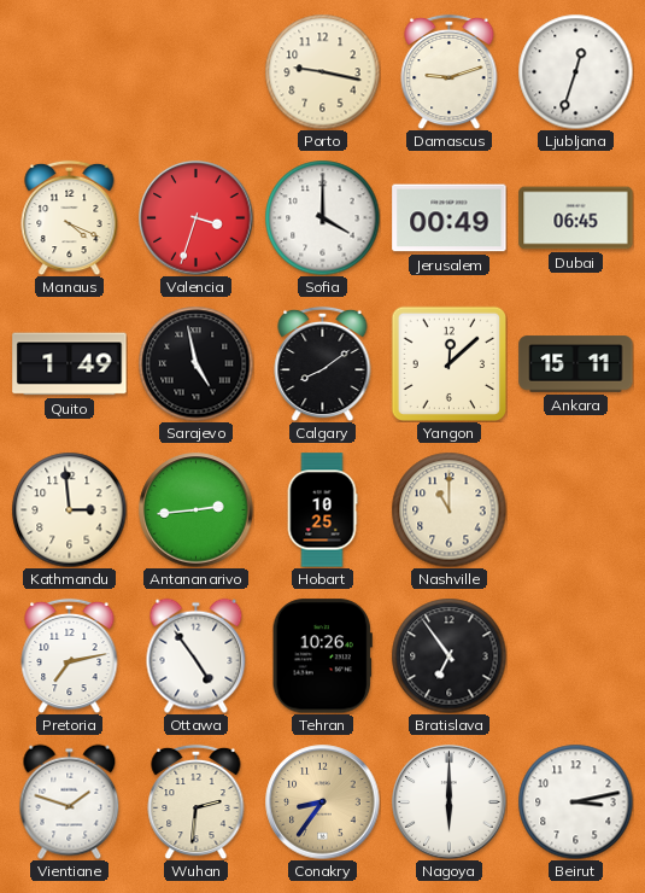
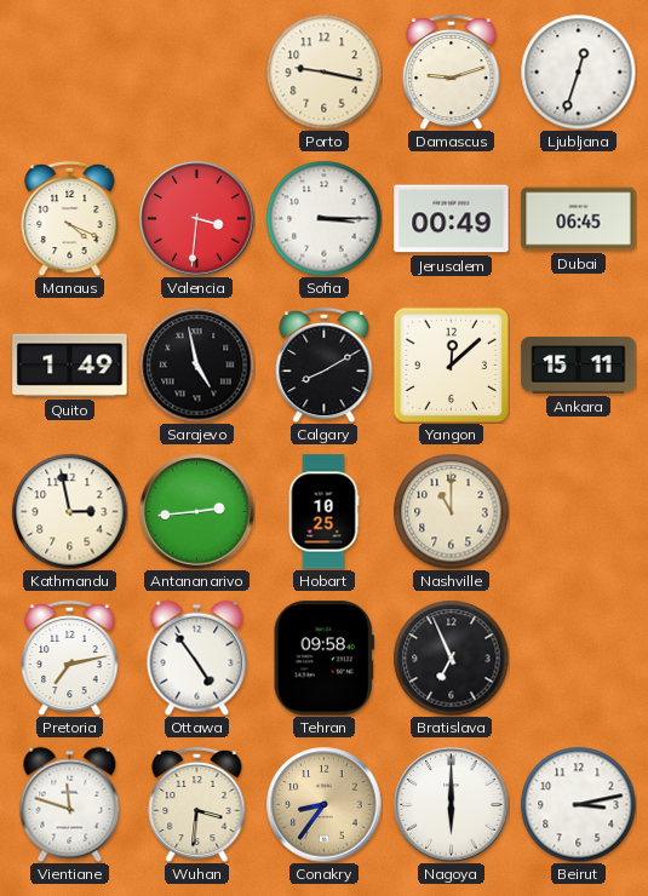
Valencia: 3:33 -> 3:31
Sofia: 4:00 -> 3:15
Calgary: 8:09 -> 8:10
Kathmandu: 2:59 -> 2:58
Tehran: 10:26 -> 09:58
Bratislava: 6:54 -> 6:56
Vientiane: 1:48 -> 11:48
Wuhan: 2:31 -> 3:31
